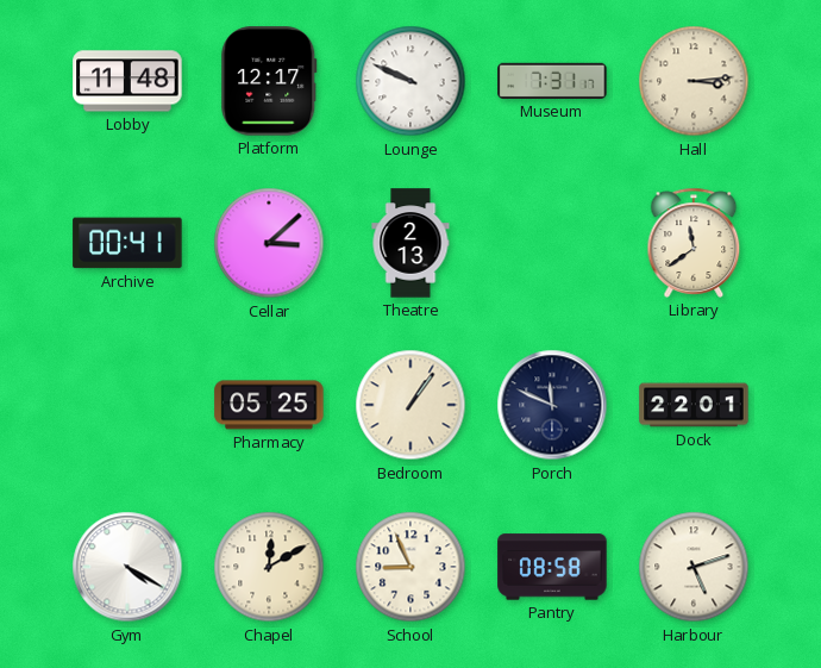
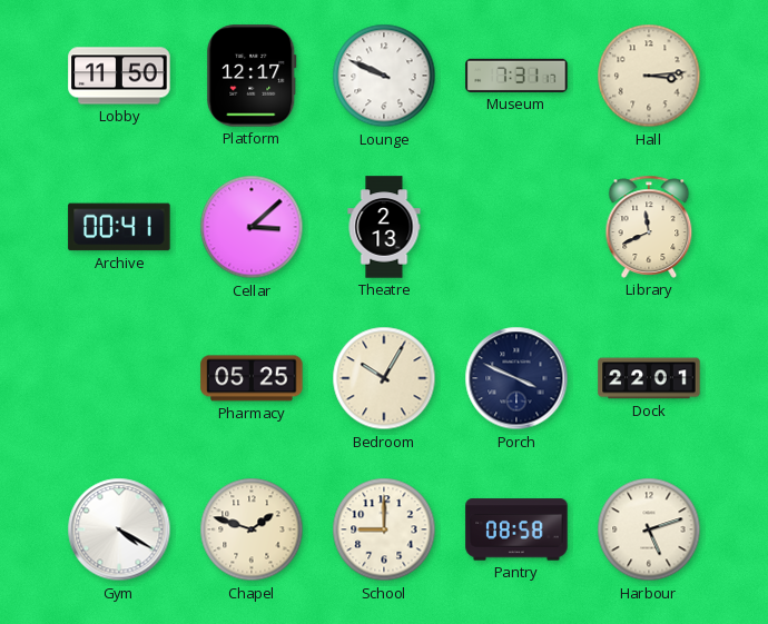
Lobby: 11:48 -> 11:50
Library: 11:39 -> 11:41
Bedroom: 1:06 -> 10:05
Porch: 11:49 -> 3:49
Chapel: 12:10 -> 1:48
School: 8:56 -> 9:00
